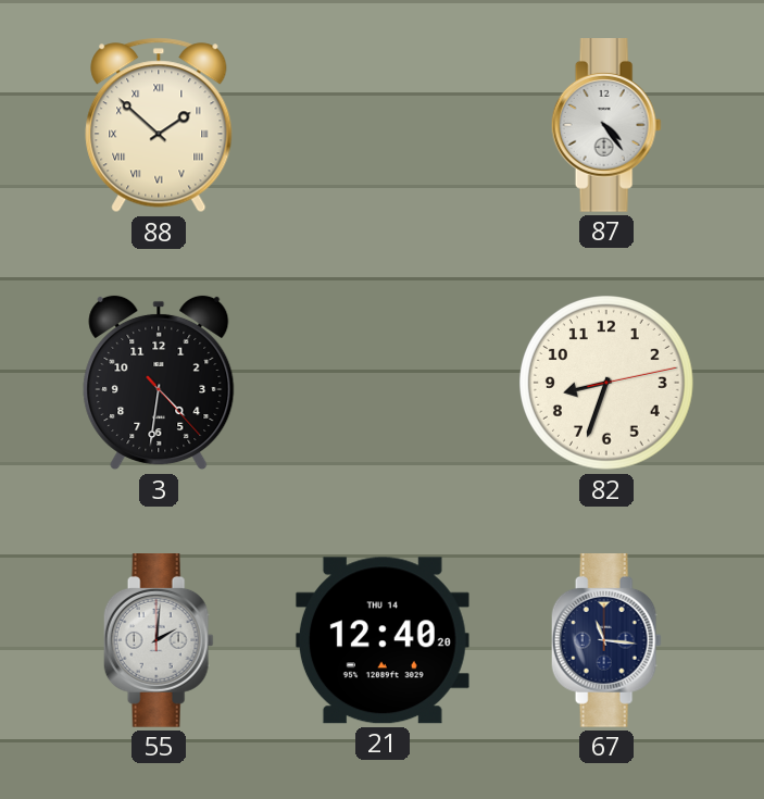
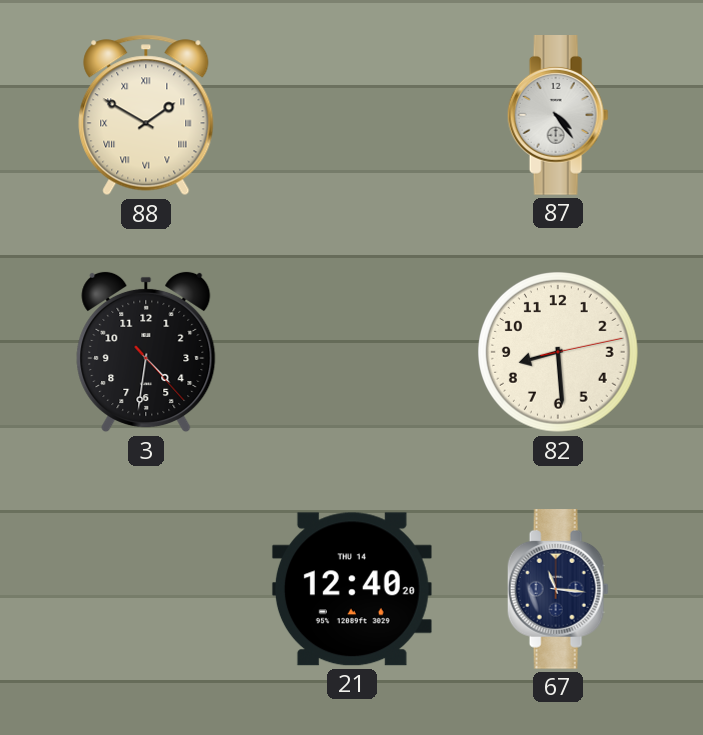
88: 1:52 -> 1:50
82: 8:33 -> 8:29
55: 2:01 -> none
